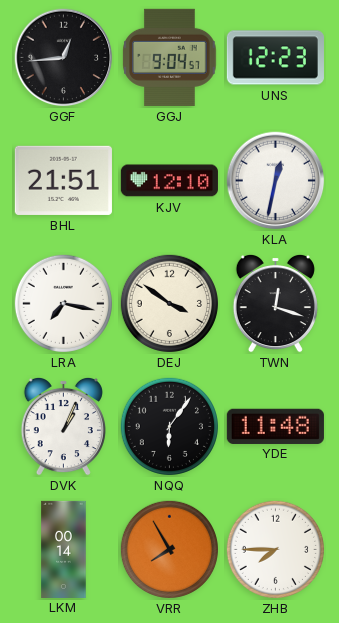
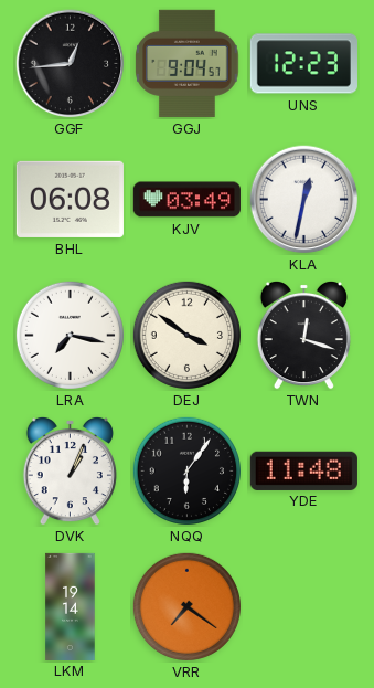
BHL: 21:51 -> 06:08
KJV: 12:10 -> 03:49
LKM: 00:14 -> 19:14
VRR: 7:55 -> 7:21
ZHB: 7:45 -> none
